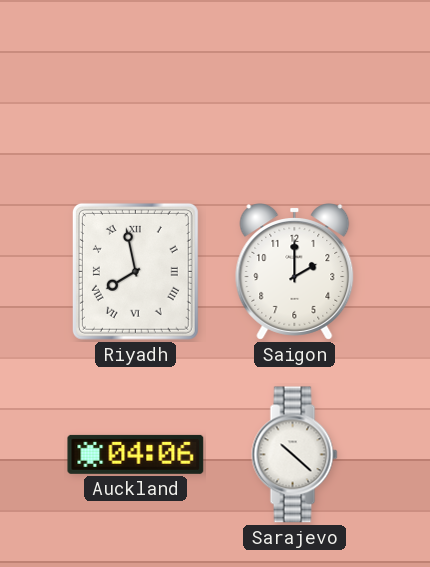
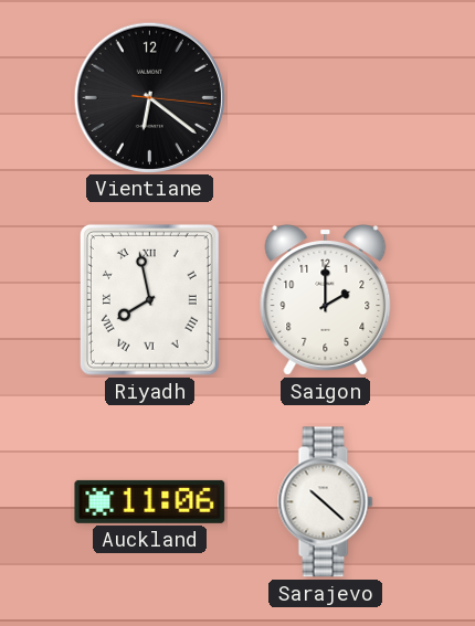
Vientiane: none -> 6:21
Auckland: 04:06 -> 11:06
